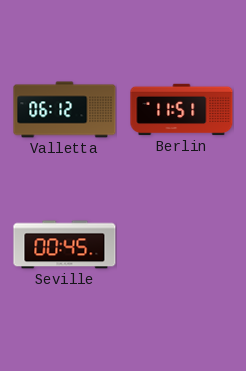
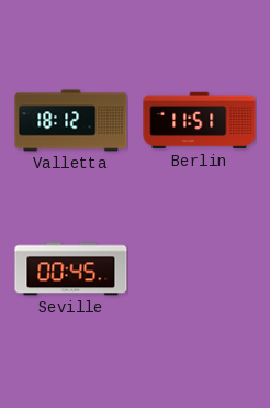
Valletta: 06:12 -> 18:12
